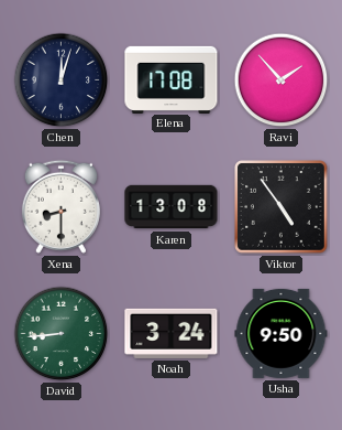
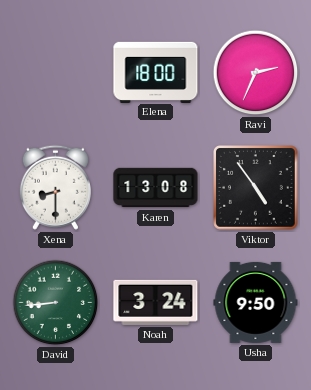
Chen: 12:03 -> none
Elena: 17:08 -> 18:00
Ravi: 1:53 -> 2:34
